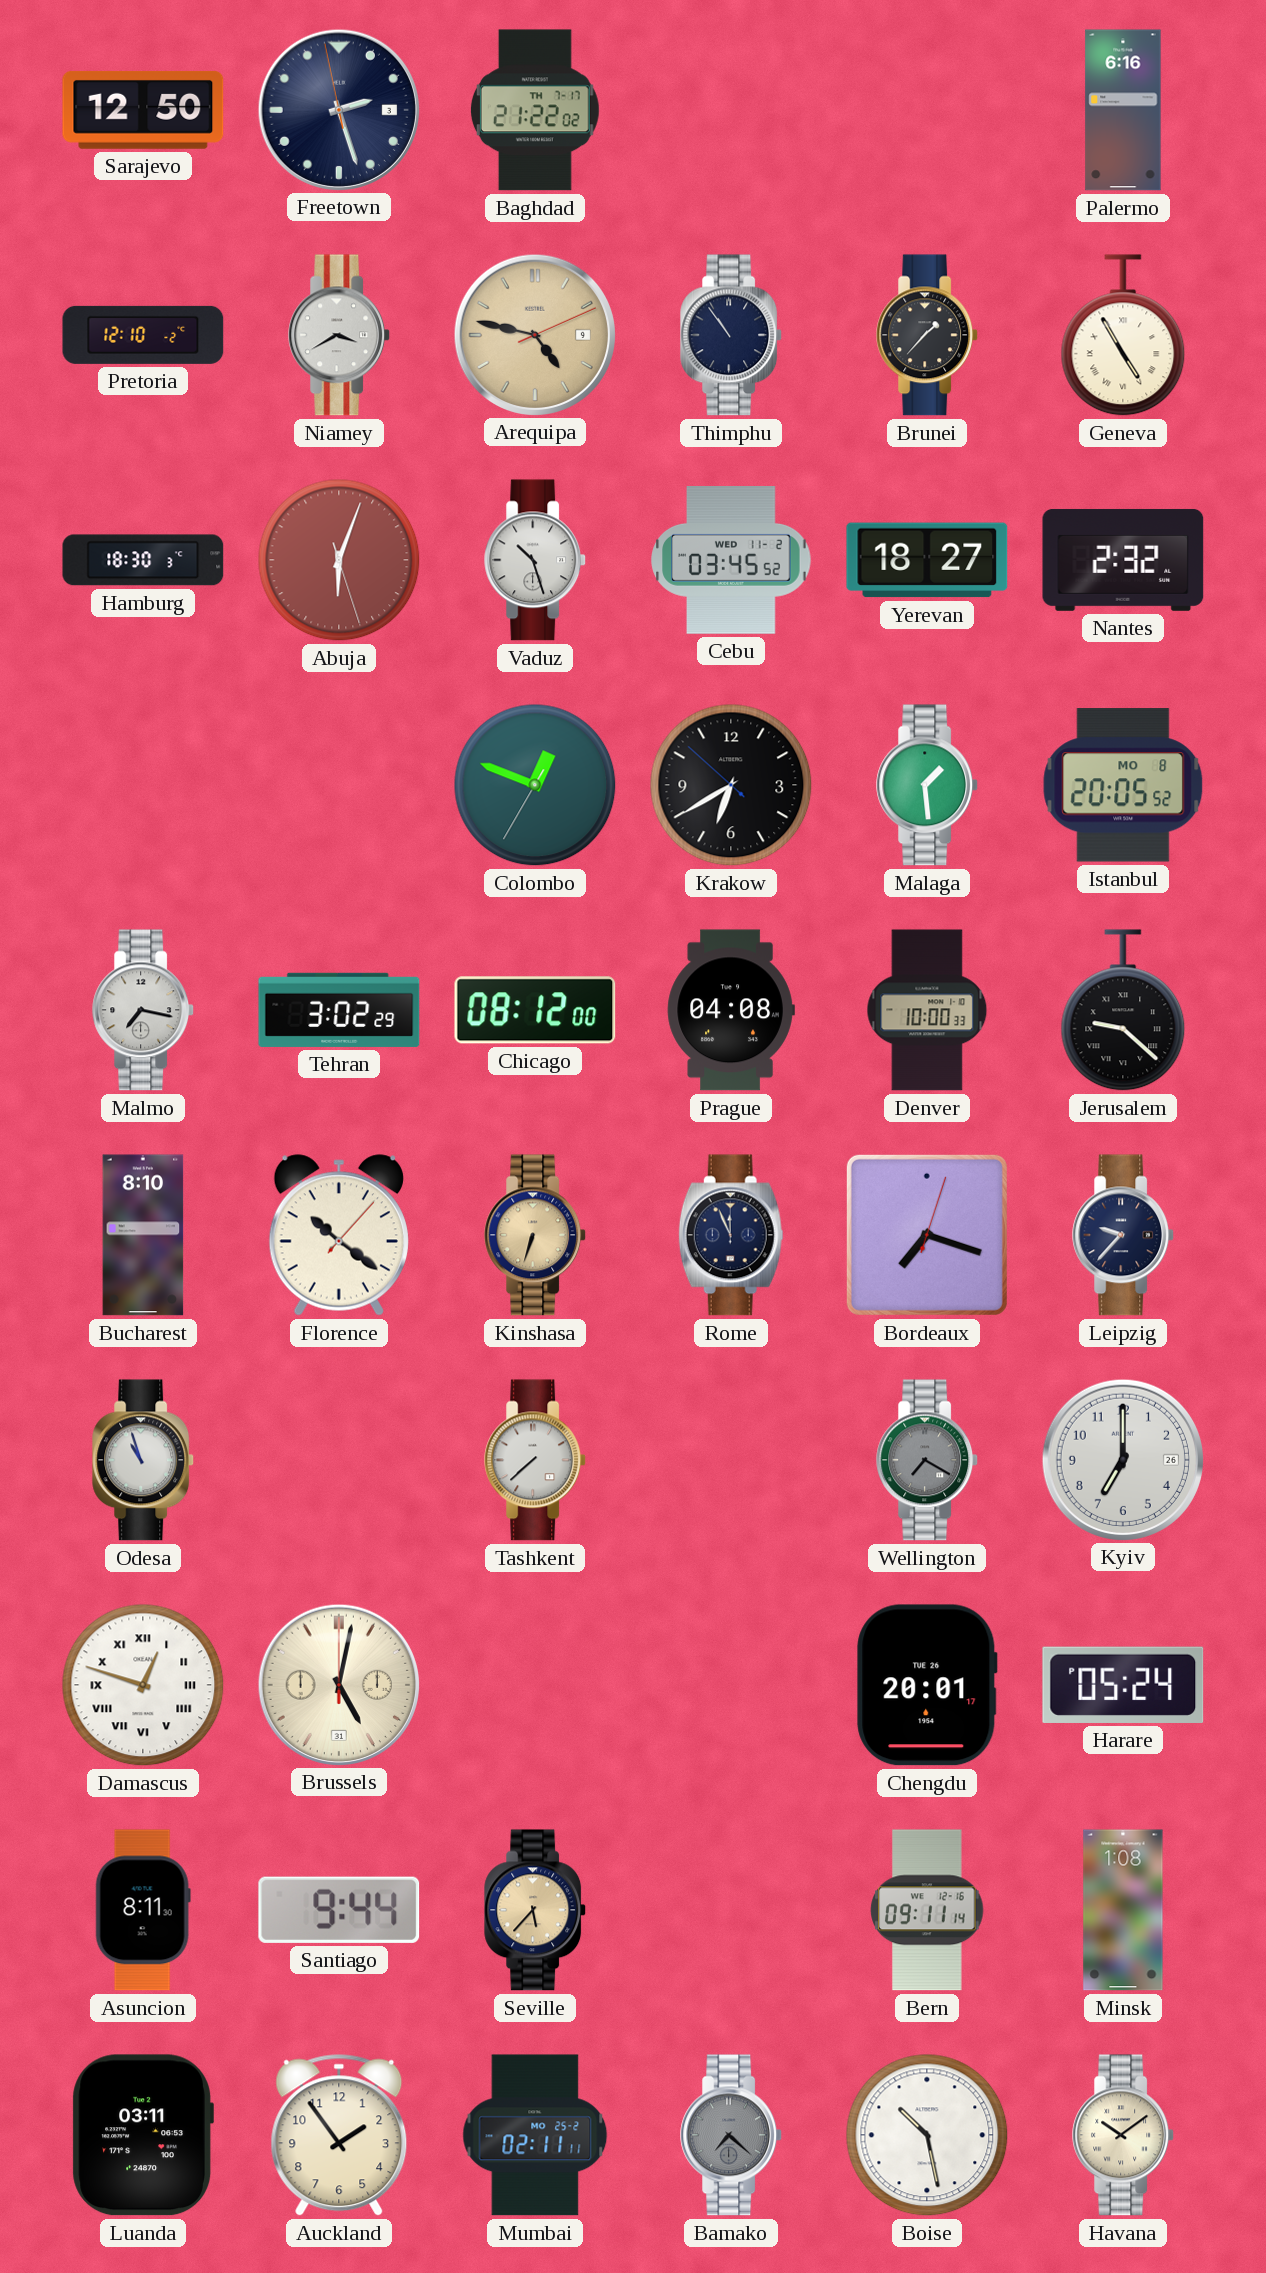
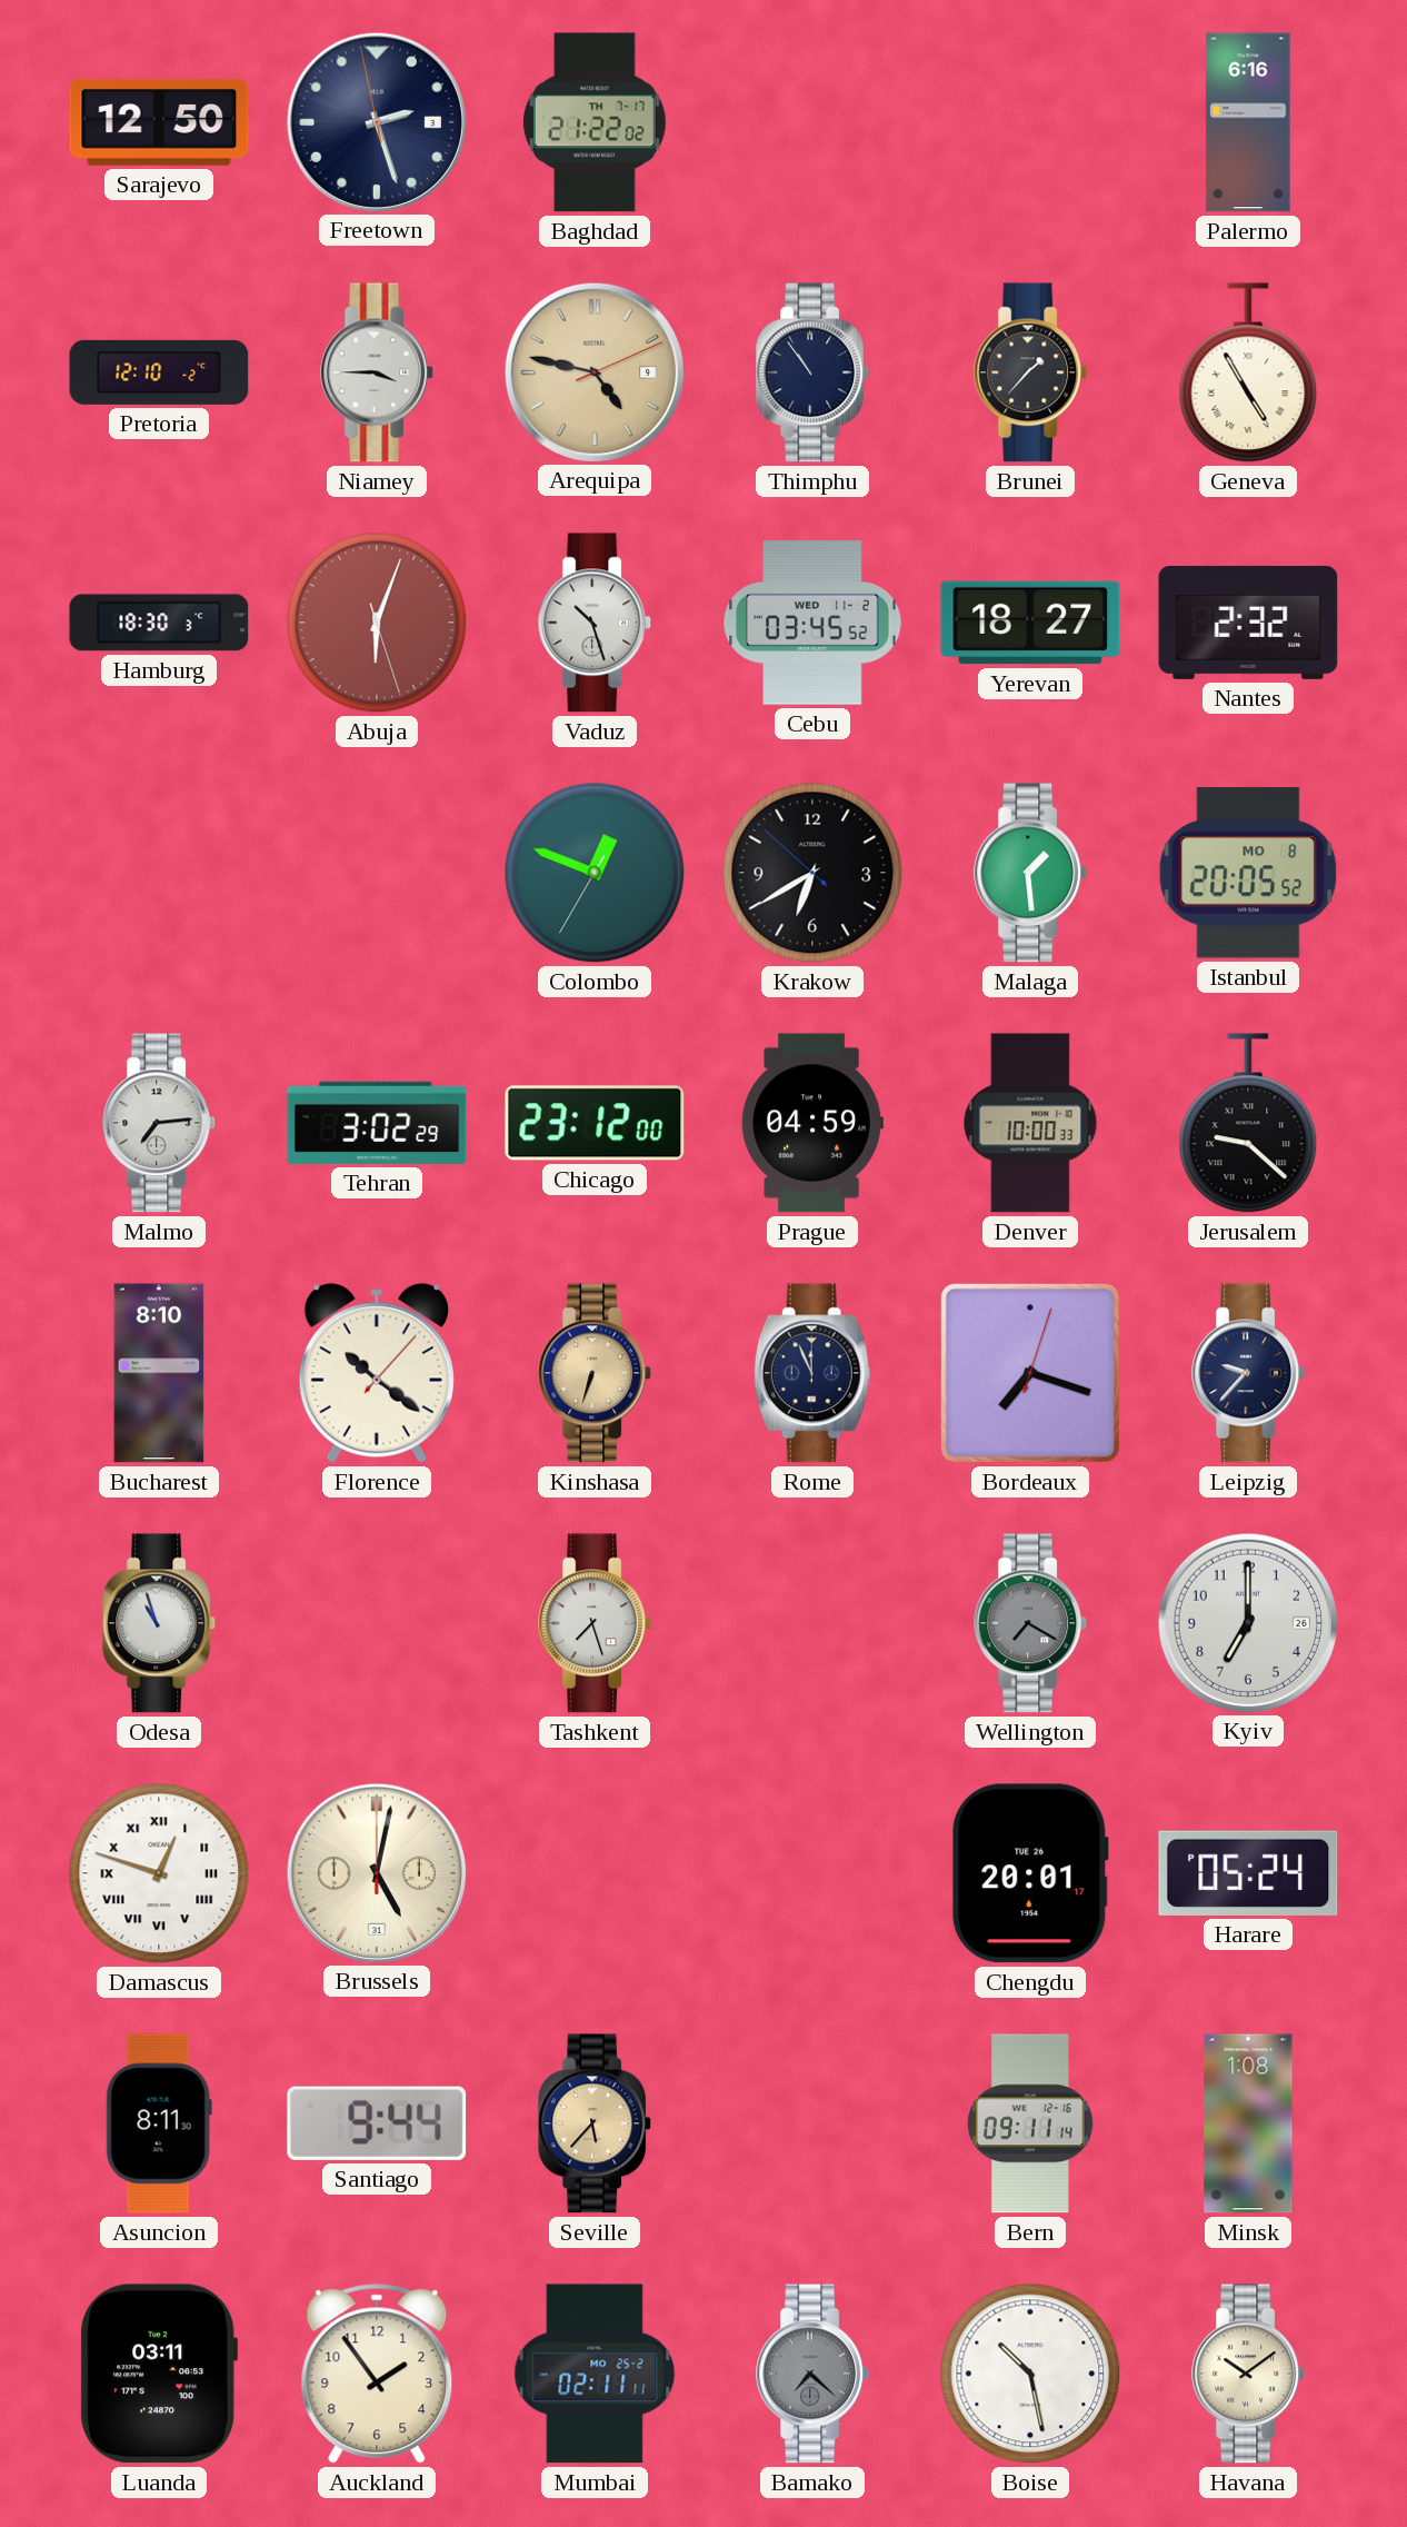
Niamey: 3:40 -> 3:45
Malmo: 7:17 -> 7:14
Chicago: 08:12 -> 23:12
Prague: 04:08 -> 04:59
Tashkent: 7:38 -> 7:27
